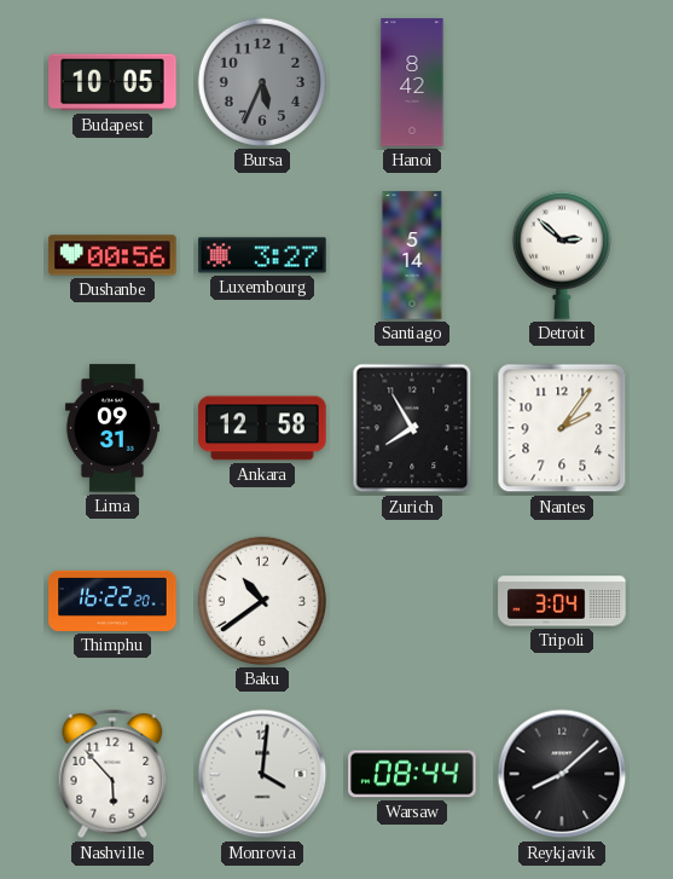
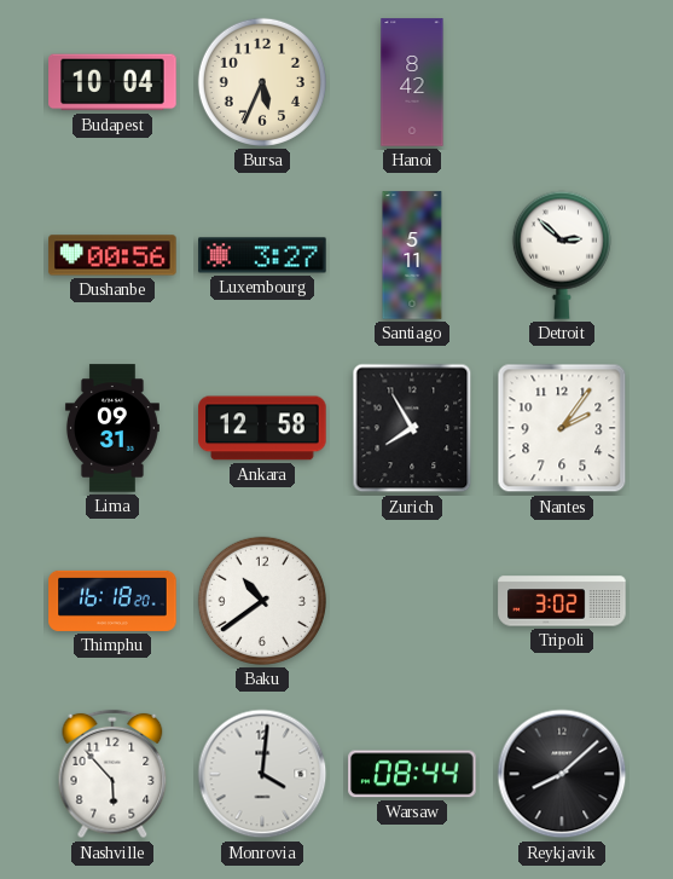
Budapest: 10:05 -> 10:04
Bursa dial: grey -> cream
Santiago: 5:14 -> 5:11
Thimphu: 16:22 -> 16:18
Tripoli: 3:04 -> 3:02
